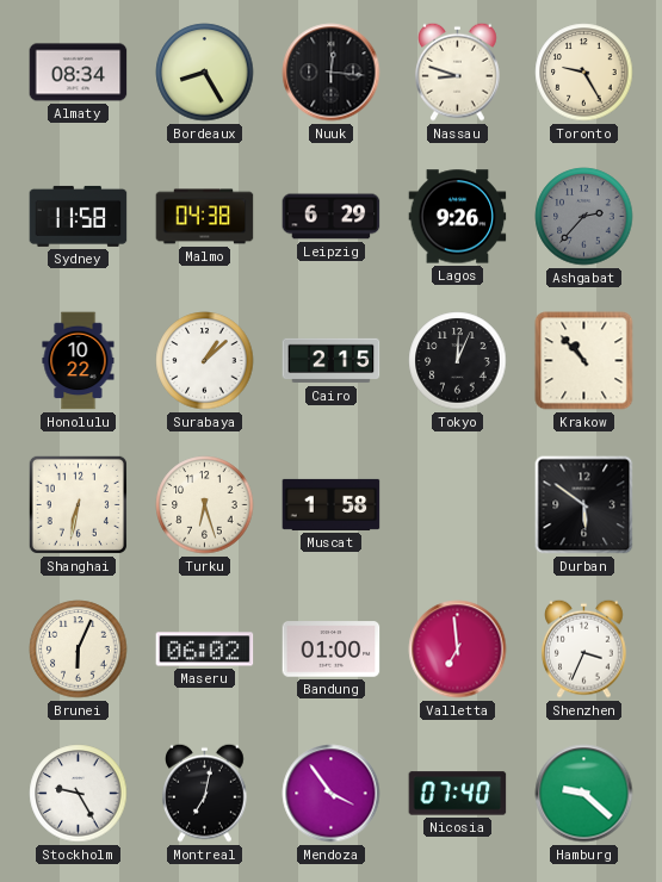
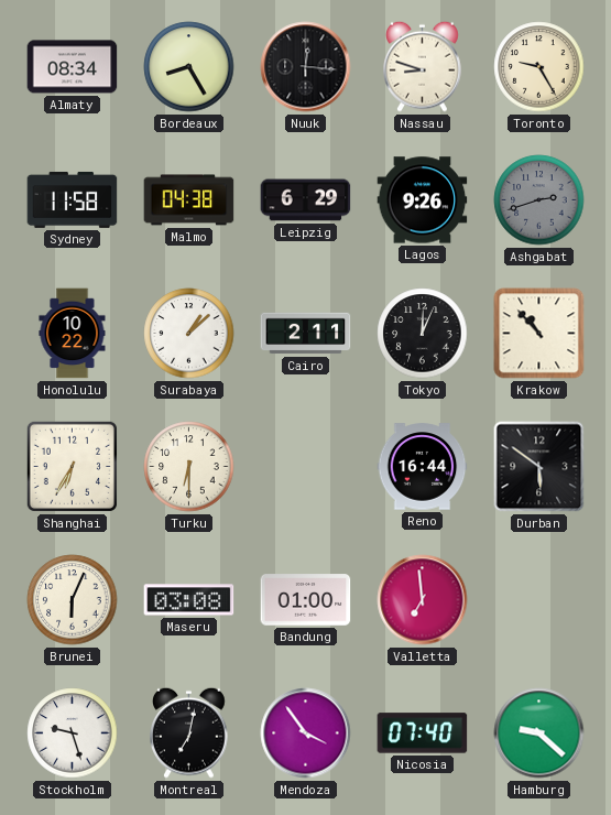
Ashgabat: 2:37 -> 2:42
Cairo: 2:15 -> 2:11
Shanghai: 6:32 -> 6:35
Turku: 6:27 -> 6:30
Muscat: 1:58 -> none
Reno: none -> 16:44
Maseru: 06:02 -> 03:08
Shenzhen: 3:34 -> none
Stockholm: 9:25 -> 9:27
